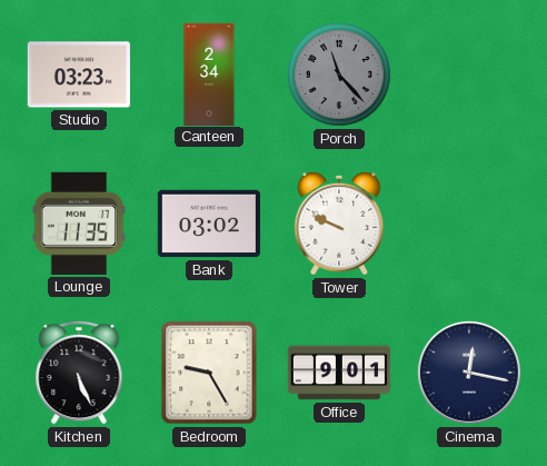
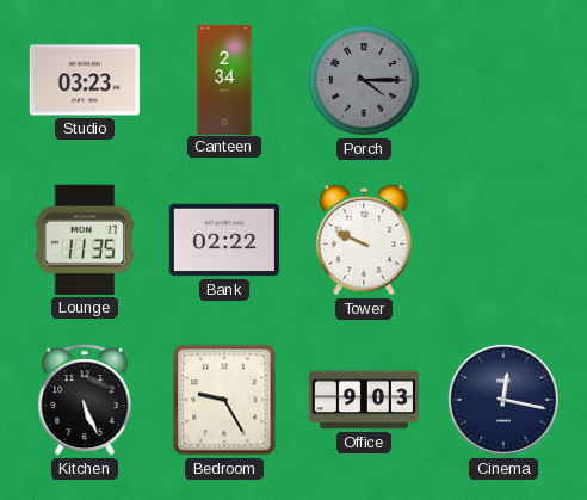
Porch: 11:23 -> 4:15
Bank: 03:02 -> 02:22
Office: 9:01 -> 9:03
